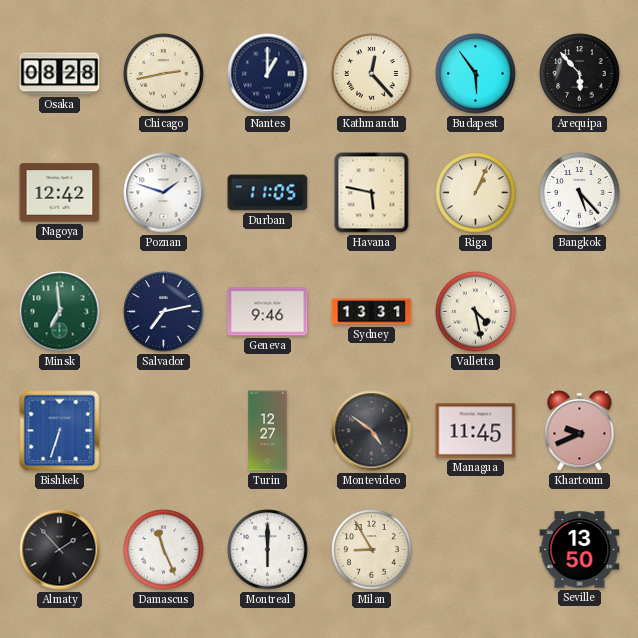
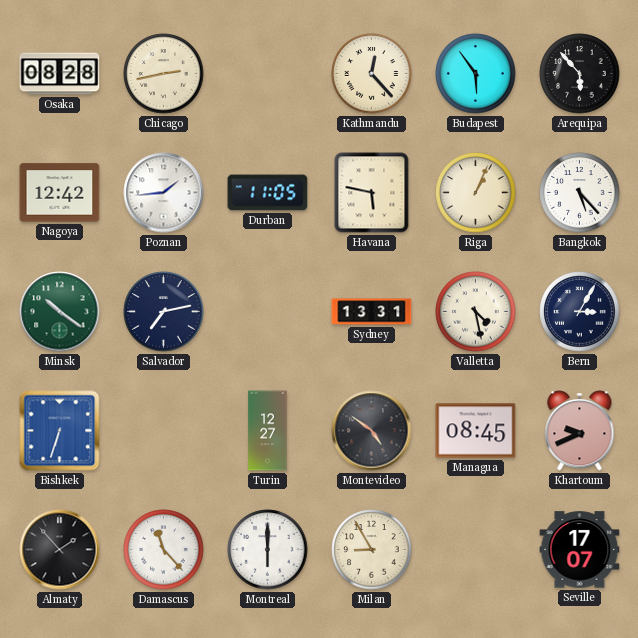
Nantes: 1:00 -> none
Poznan: 1:48 -> 1:44
Minsk: 6:59 -> 10:21
Geneva: 9:46 -> none
Bern: none -> 3:05
Managua: 11:45 -> 08:45
Damascus: 11:26 -> 11:23
Seville: 13:50 -> 17:07
